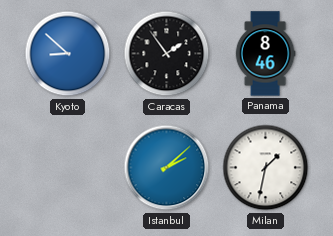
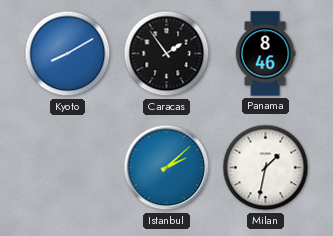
Kyoto: 8:52 -> 8:10
